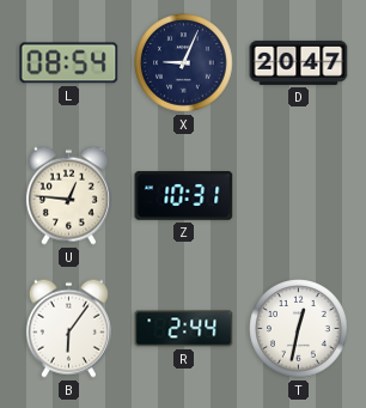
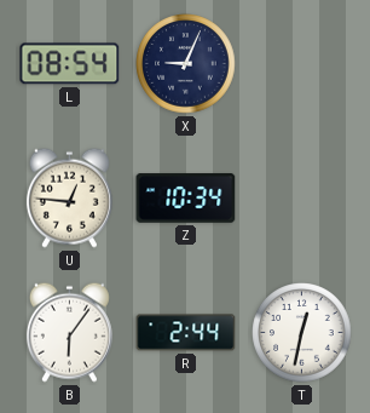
D: 20:47 -> none
Z: 10:31 -> 10:34
